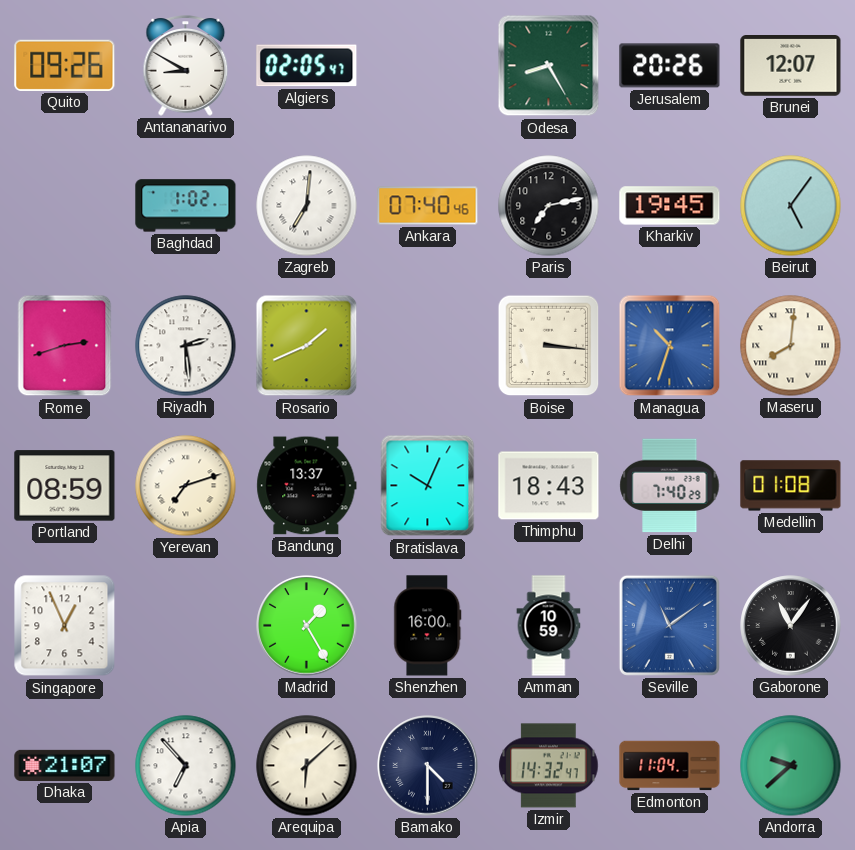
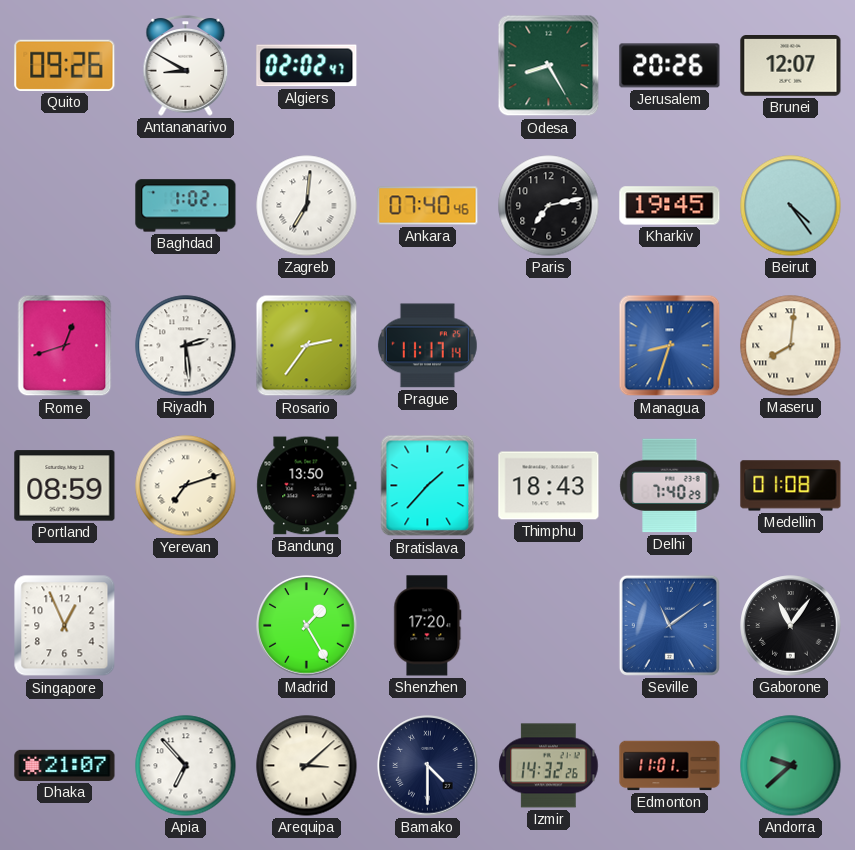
Algiers: 02:05 -> 02:02
Beirut: 5:06 -> 4:24
Rome: 2:42 -> 12:42
Rosario: 1:41 -> 2:36
Prague: none -> 11:17
Boise: 3:16 -> none
Managua: 10:33 -> 8:33
Bandung: 13:37 -> 13:50
Bratislava: 10:04 -> 1:37
Shenzhen: 16:00 -> 17:20
Amman: 10:59 -> none
Arequipa: 6:08 -> 3:08
Izmir: 14:32:47 -> 14:32:26
Edmonton: 11:04 -> 11:01
